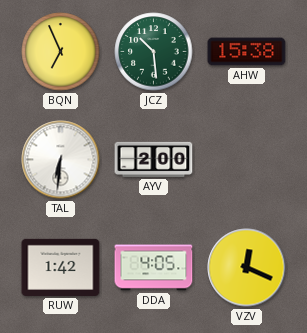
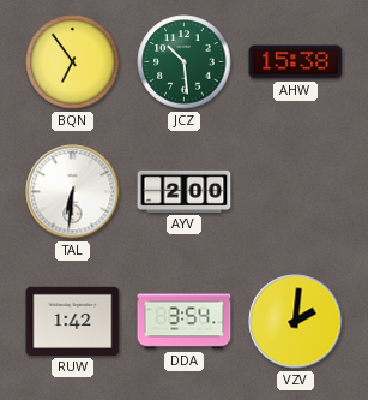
BQN: 6:56 -> 6:54
DDA: 4:05 -> 3:54
VZV: 12:19 -> 2:01
